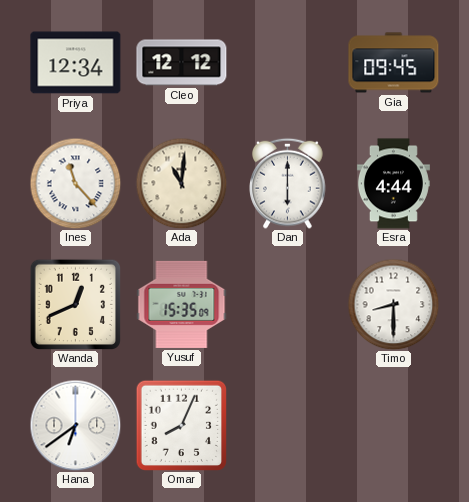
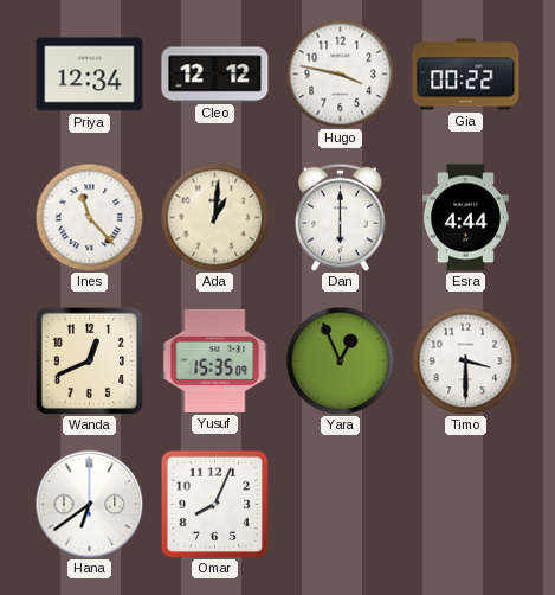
Hugo: none -> 3:47
Gia: 09:45 -> 00:22
Ada: 11:01 -> 1:01
Yara: none -> 12:56
Timo: 8:30 -> 3:30
